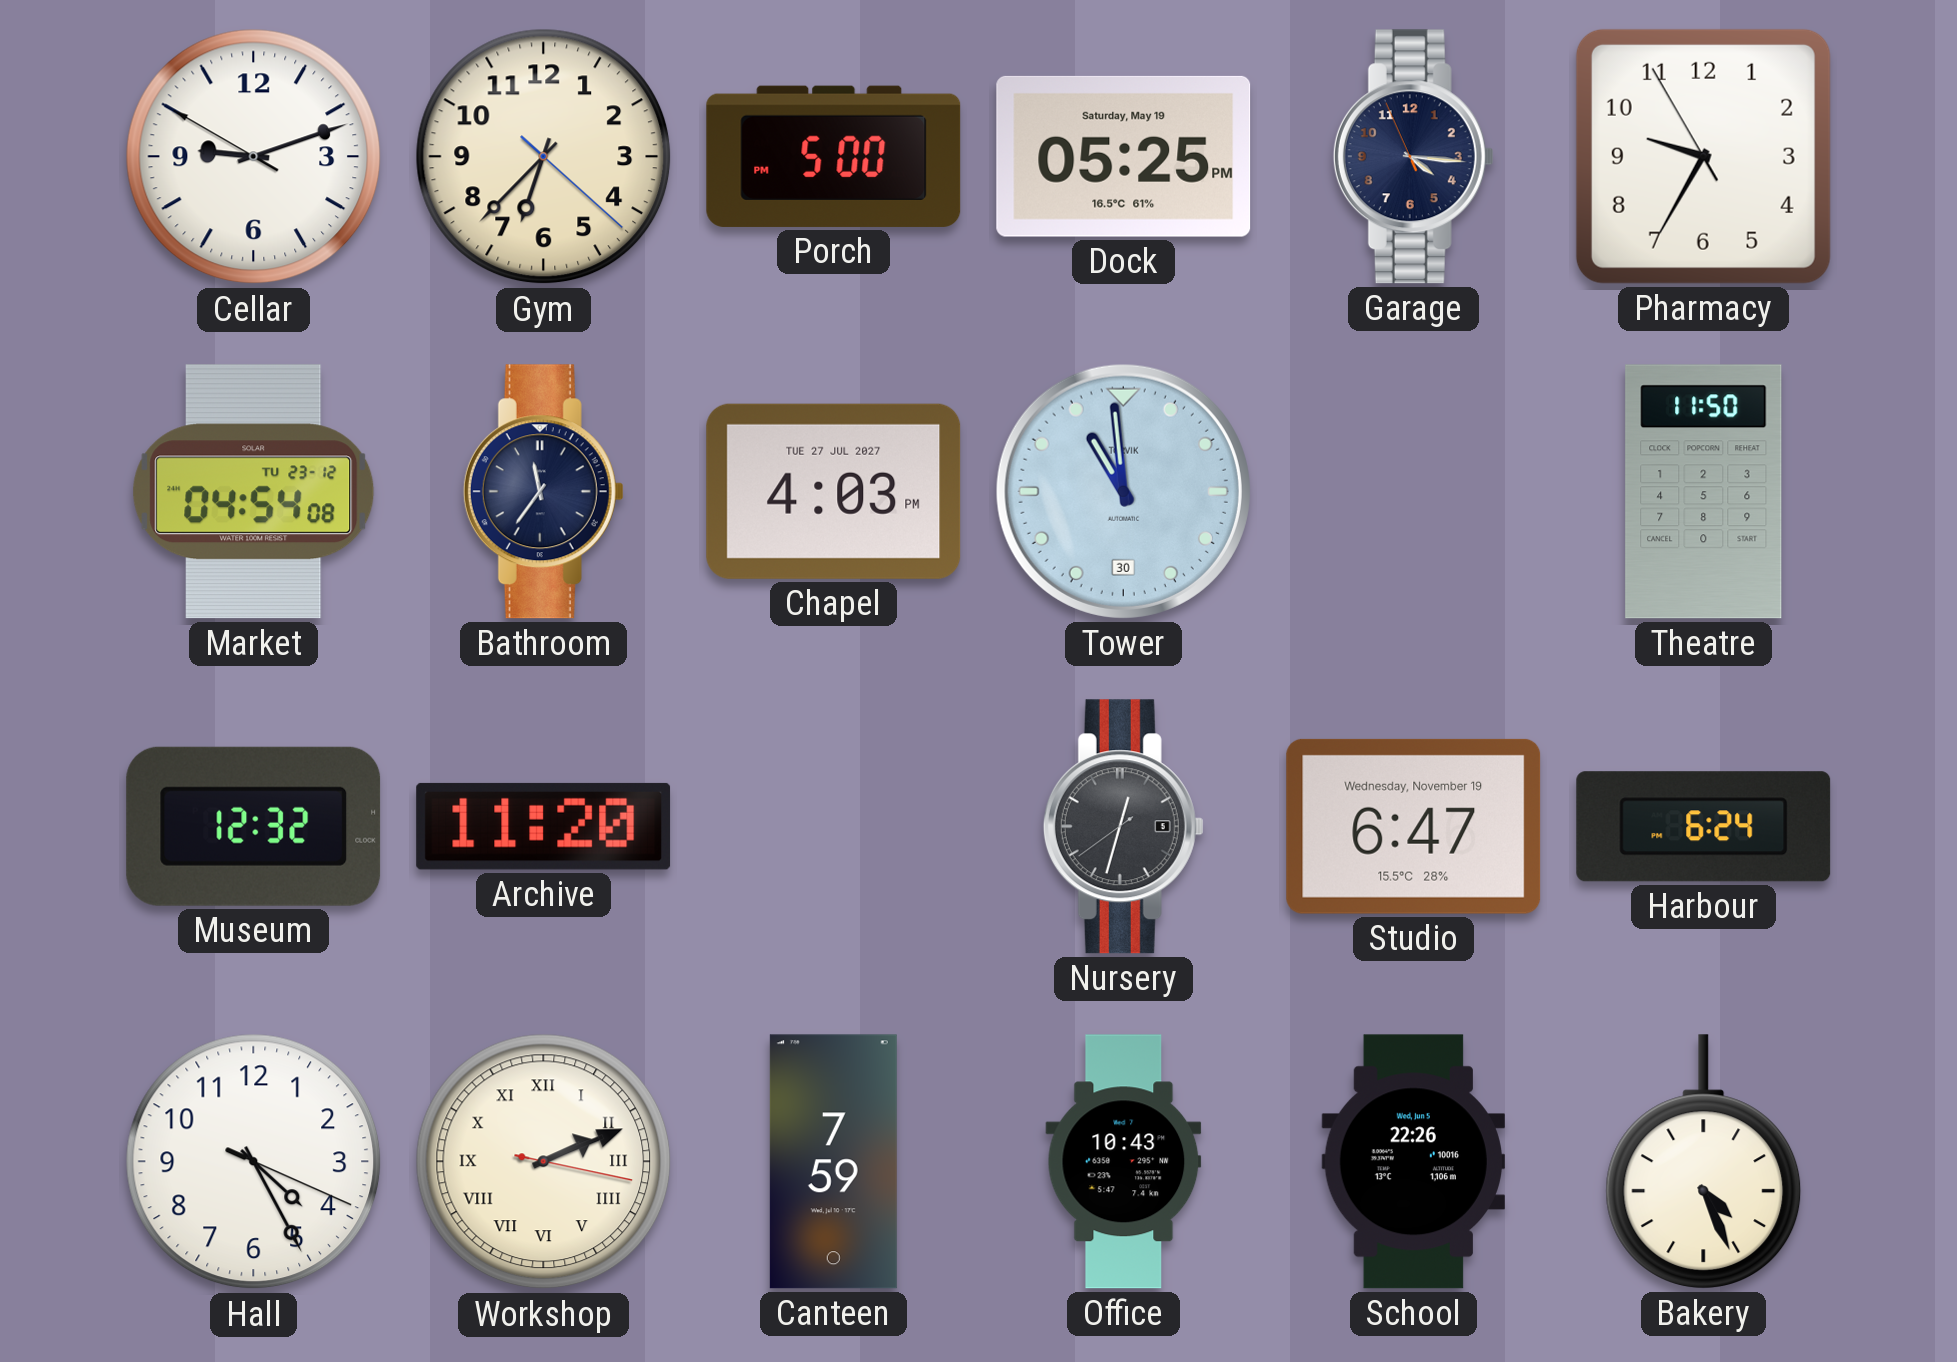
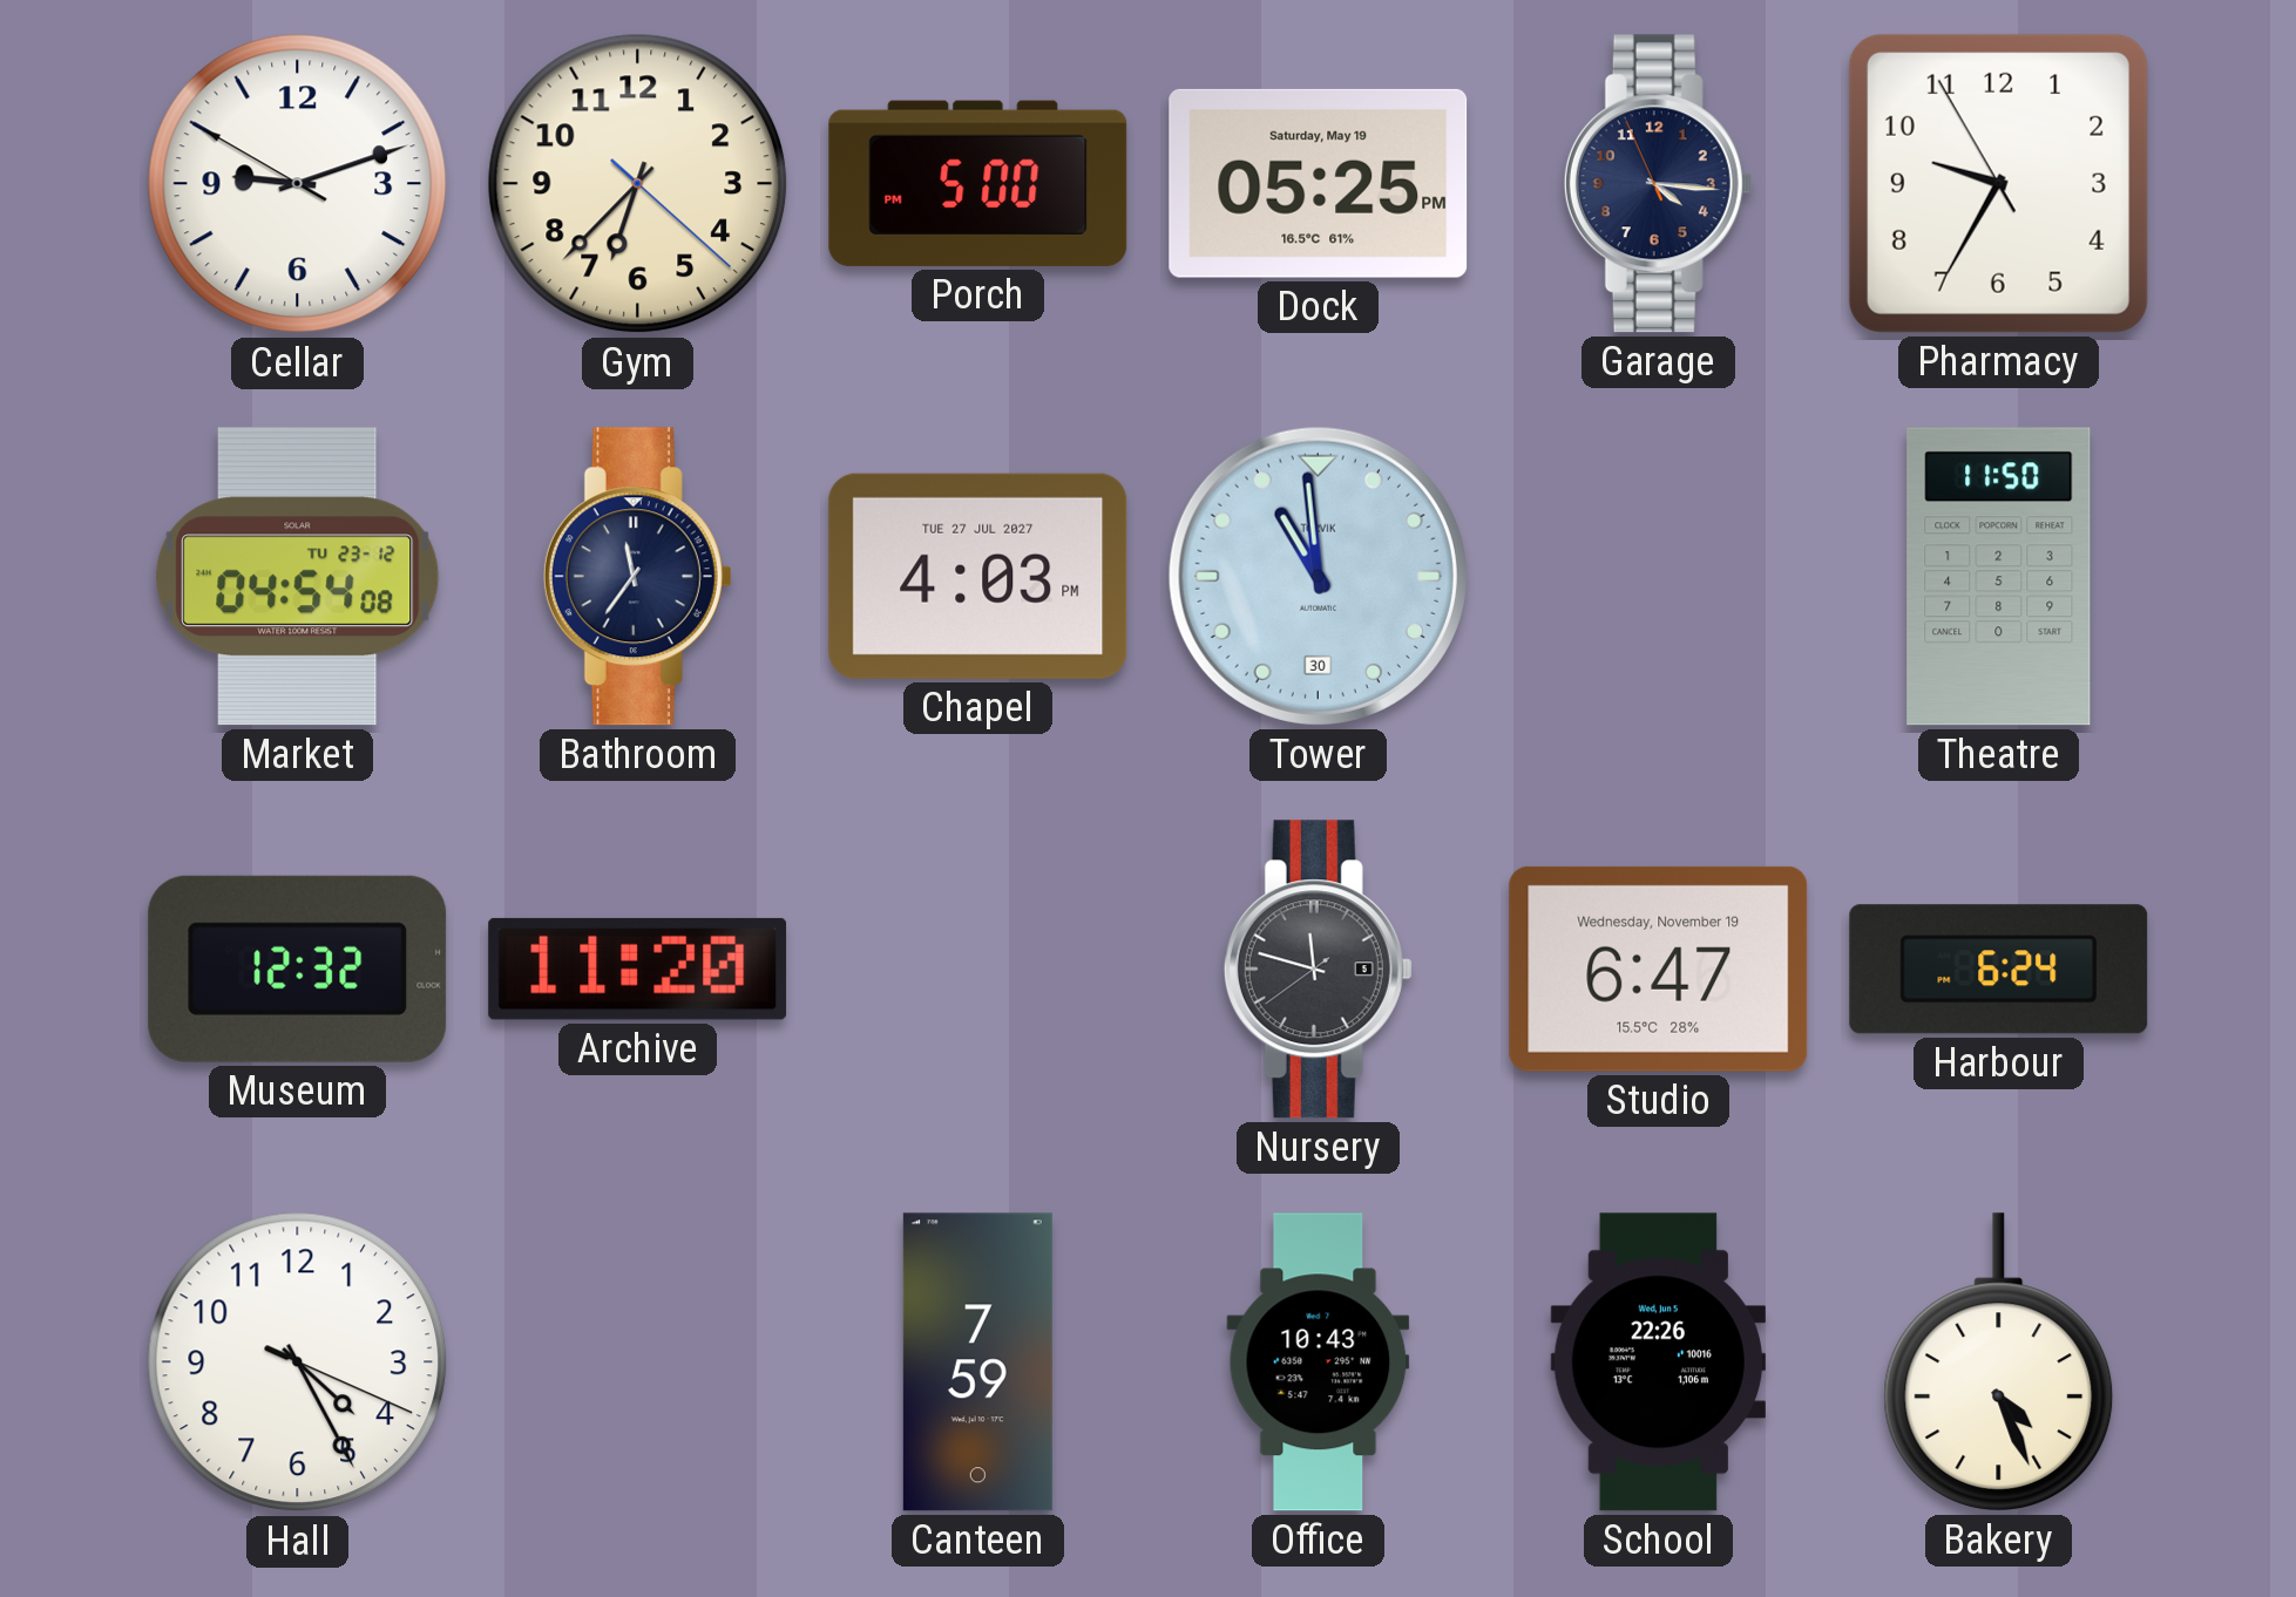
Nursery: 12:32 -> 11:47
Workshop: 2:11 -> none
